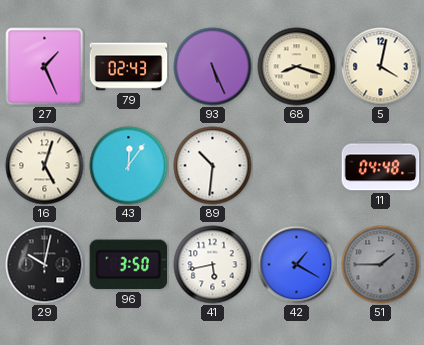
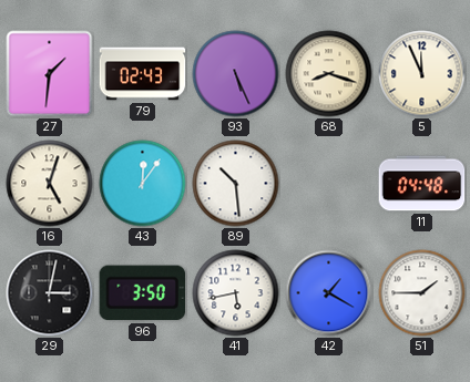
27: 1:26 -> 1:31
5: 4:02 -> 11:56
89: 10:31 -> 10:29
29: 10:02 -> 3:02
51 dial: grey -> white
